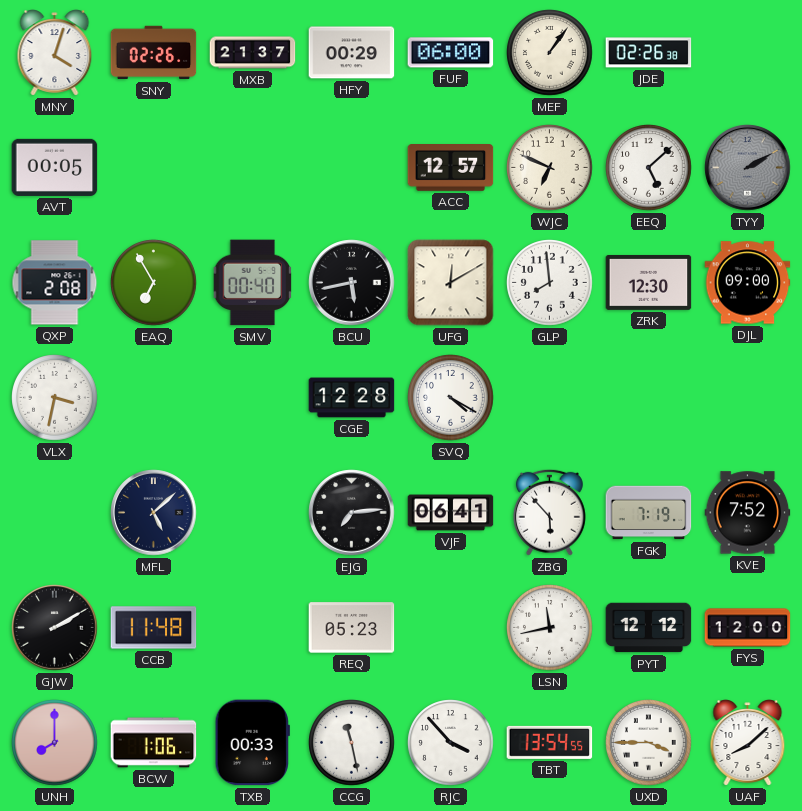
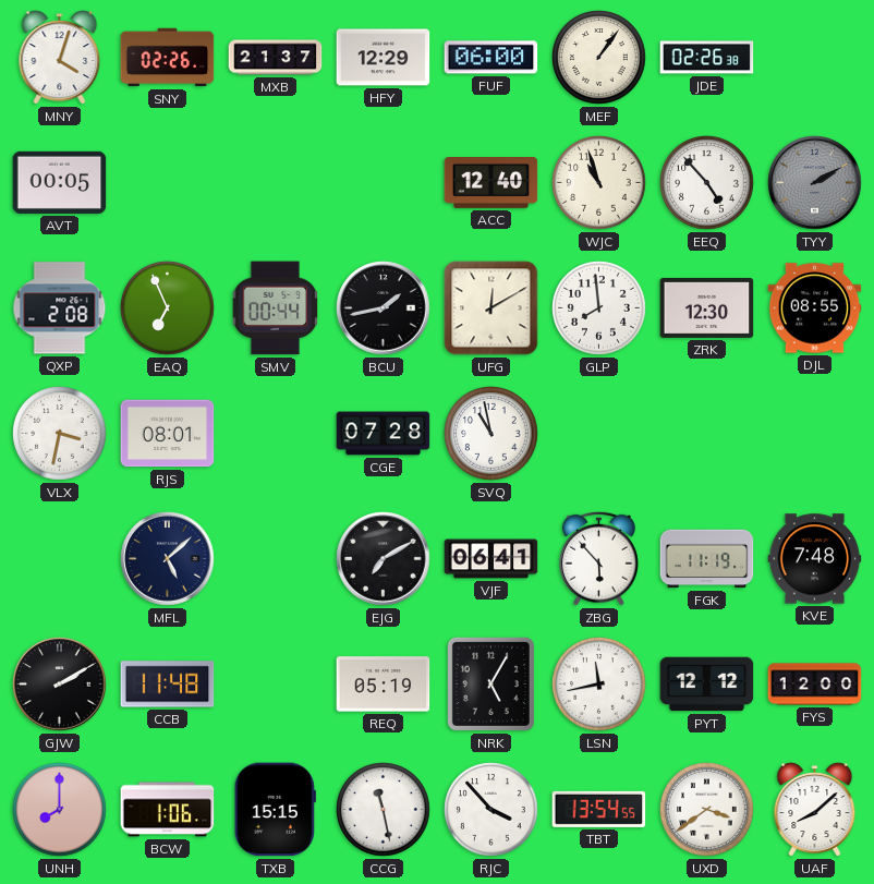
HFY: 00:29 -> 12:29
ACC: 12:57 -> 12:40
WJC: 6:49 -> 10:57
EEQ: 5:08 -> 4:53
EAQ: 6:55 -> 6:56
SMV: 00:40 -> 00:44
BCU: 5:43 -> 1:43
DJL: 09:00 -> 08:55
RJS: none -> 08:01
CGE: 12:28 -> 07:28
SVQ: 4:20 -> 10:58
EJG: 7:14 -> 7:10
FGK: 7:19 -> 11:19
KVE: 7:52 -> 7:48
REQ: 05:23 -> 05:19
NRK: none -> 5:05
TXB: 00:33 -> 15:15
UXD: 3:45 -> 3:39
